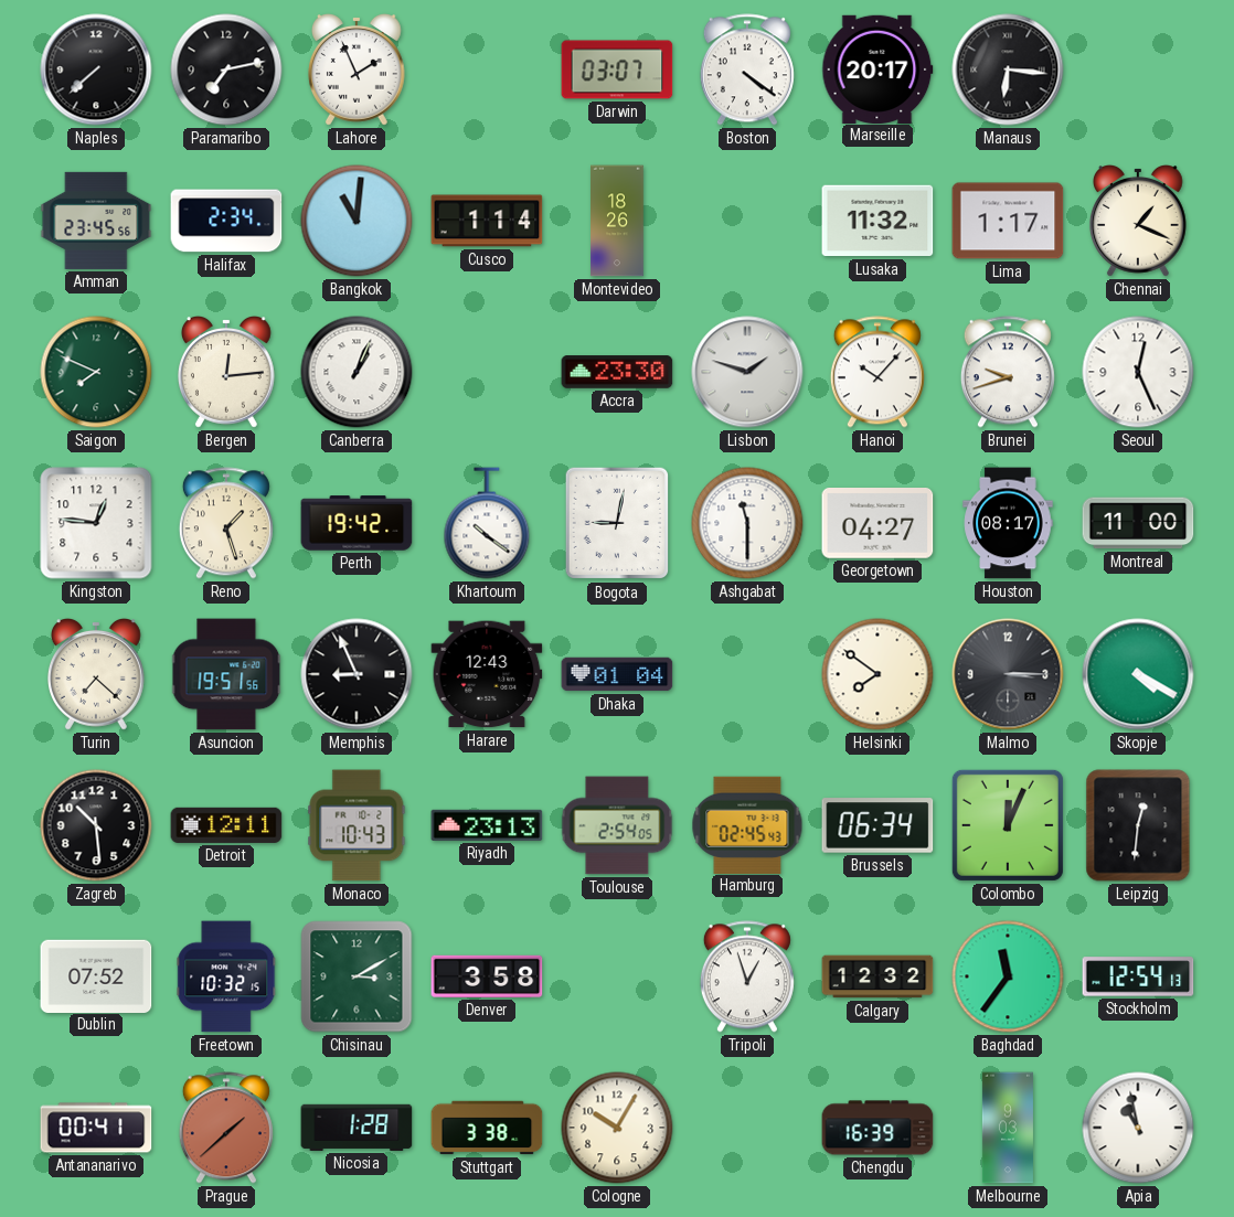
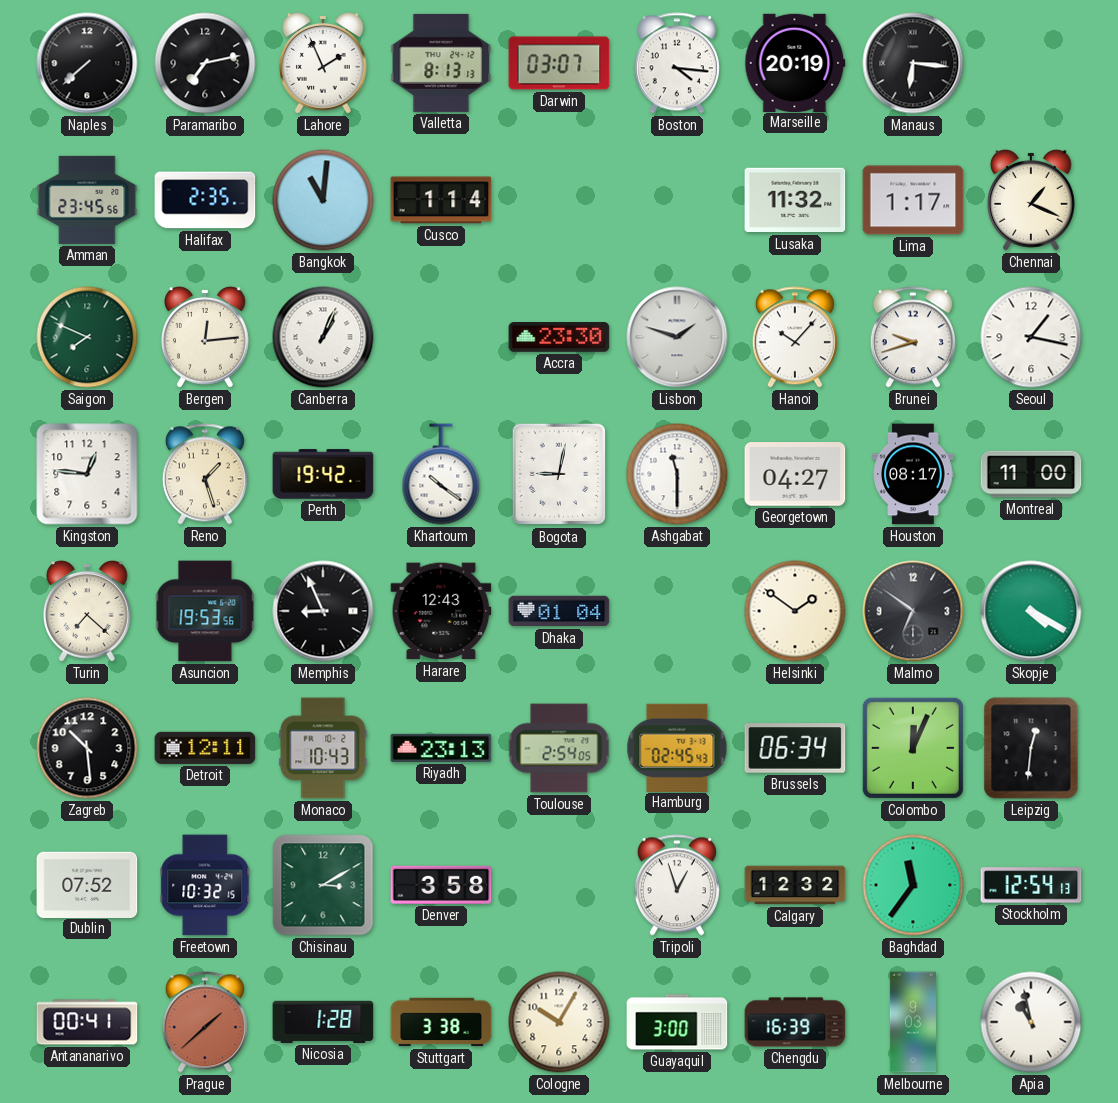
Valletta: none -> 8:13
Boston: 4:21 -> 4:16
Marseille: 20:17 -> 20:19
Halifax: 2:34 -> 2:35
Montevideo: 18:26 -> none
Seoul: 12:26 -> 1:17
Asuncion: 19:51 -> 19:53
Helsinki: 7:51 -> 1:51
Malmo: 3:15 -> 6:51
Guayaquil: none -> 3:00
